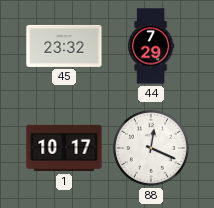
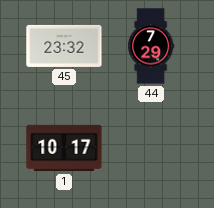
88: 12:19 -> none
